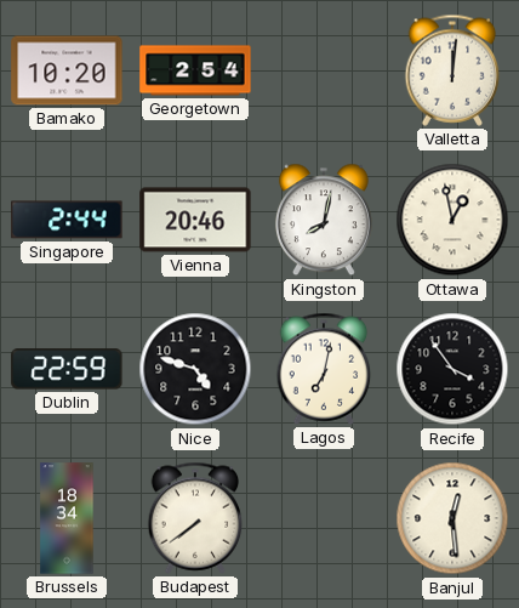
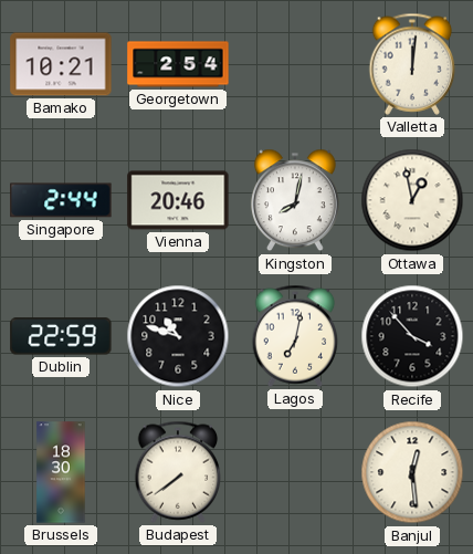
Bamako: 10:20 -> 10:21
Nice: 4:48 -> 10:48
Recife: 3:54 -> 3:53
Brussels: 18:34 -> 18:30
